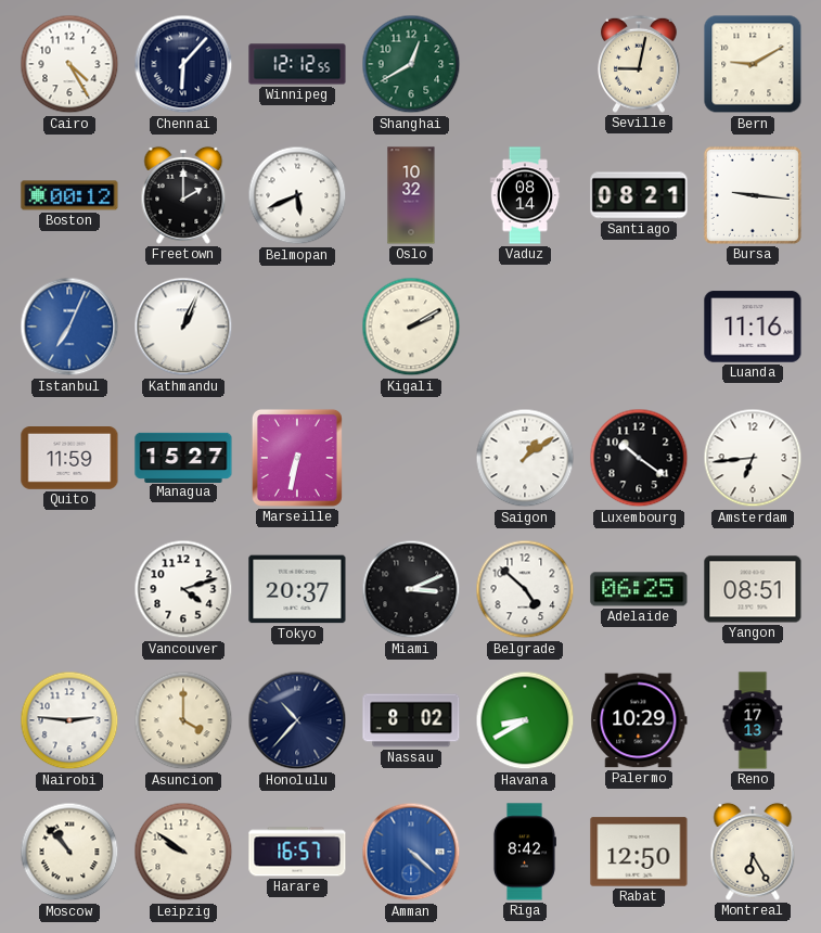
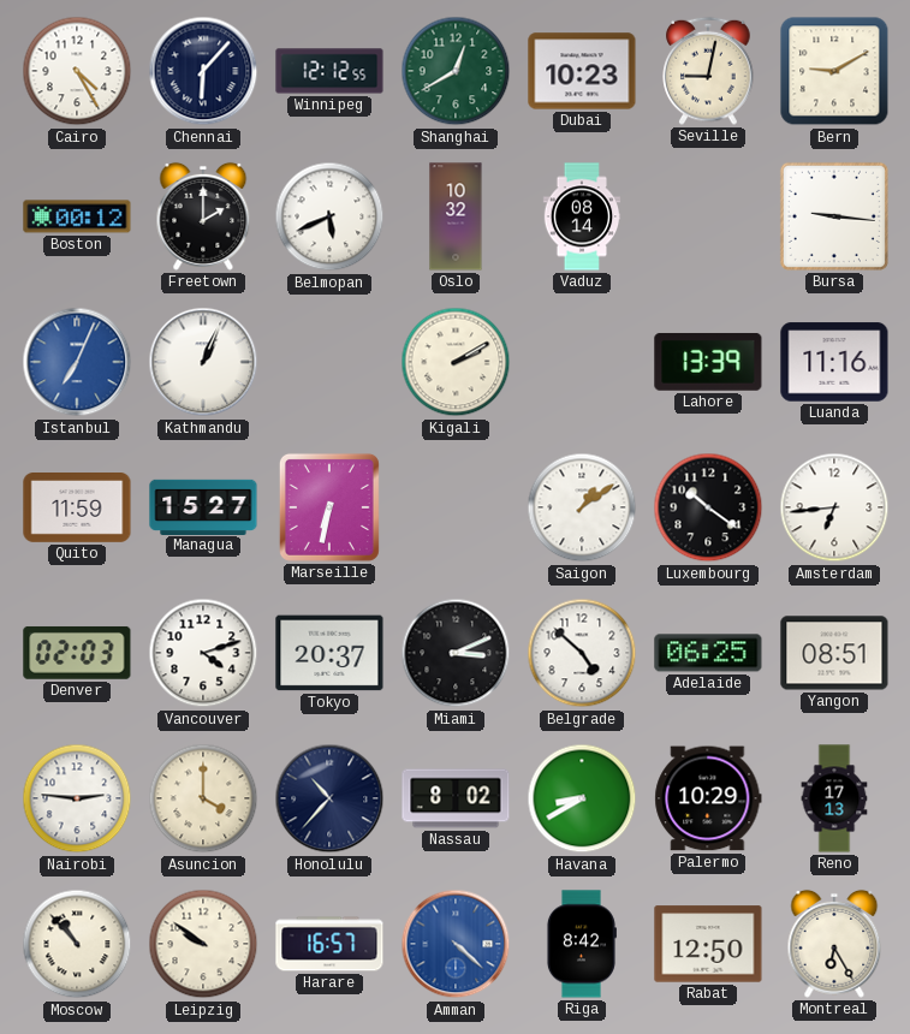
Dubai: none -> 10:23
Santiago: 08:21 -> none
Lahore: none -> 13:39
Denver: none -> 02:03
